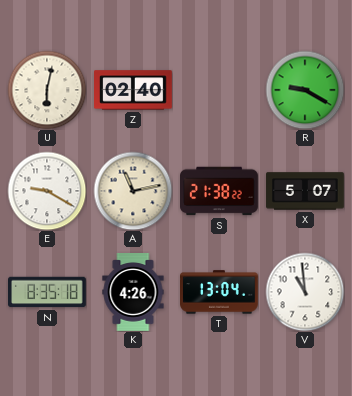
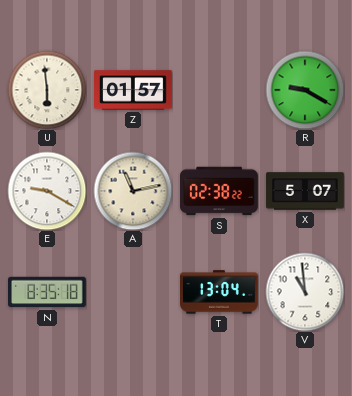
U: 6:02 -> 5:59
Z: 02:40 -> 01:57
S: 21:38 -> 02:38
K: 4:26 -> none
